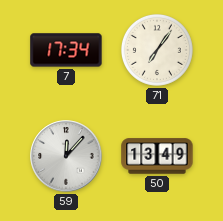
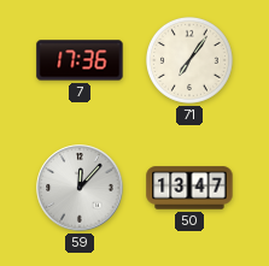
7: 17:34 -> 17:36
50: 13:49 -> 13:47
